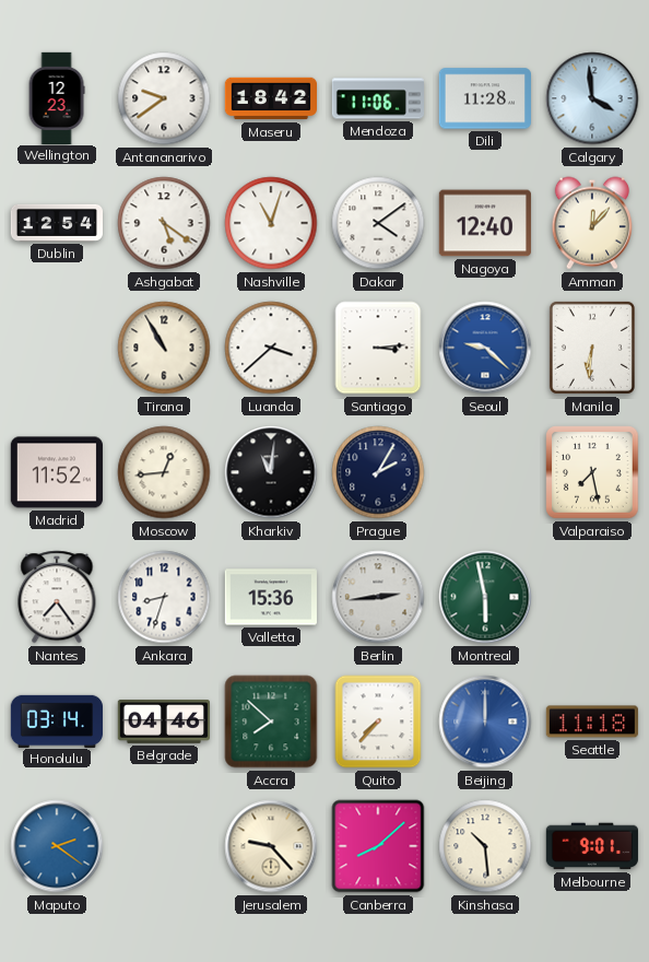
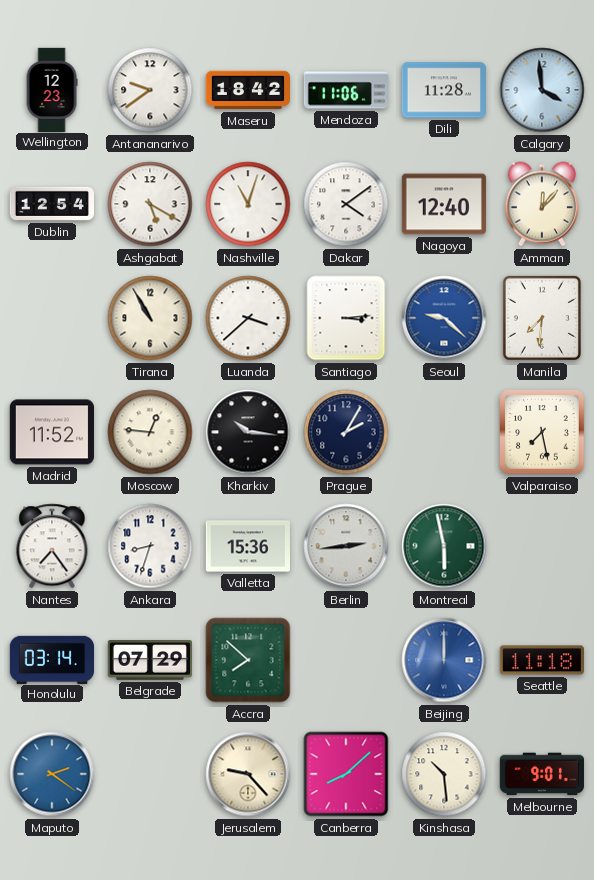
Ashgabat: 5:21 -> 5:20
Manila: 6:31 -> 7:31
Moscow: 12:44 -> 12:46
Kharkiv: 11:01 -> 10:16
Belgrade: 04:46 -> 07:29
Quito: 7:37 -> none
